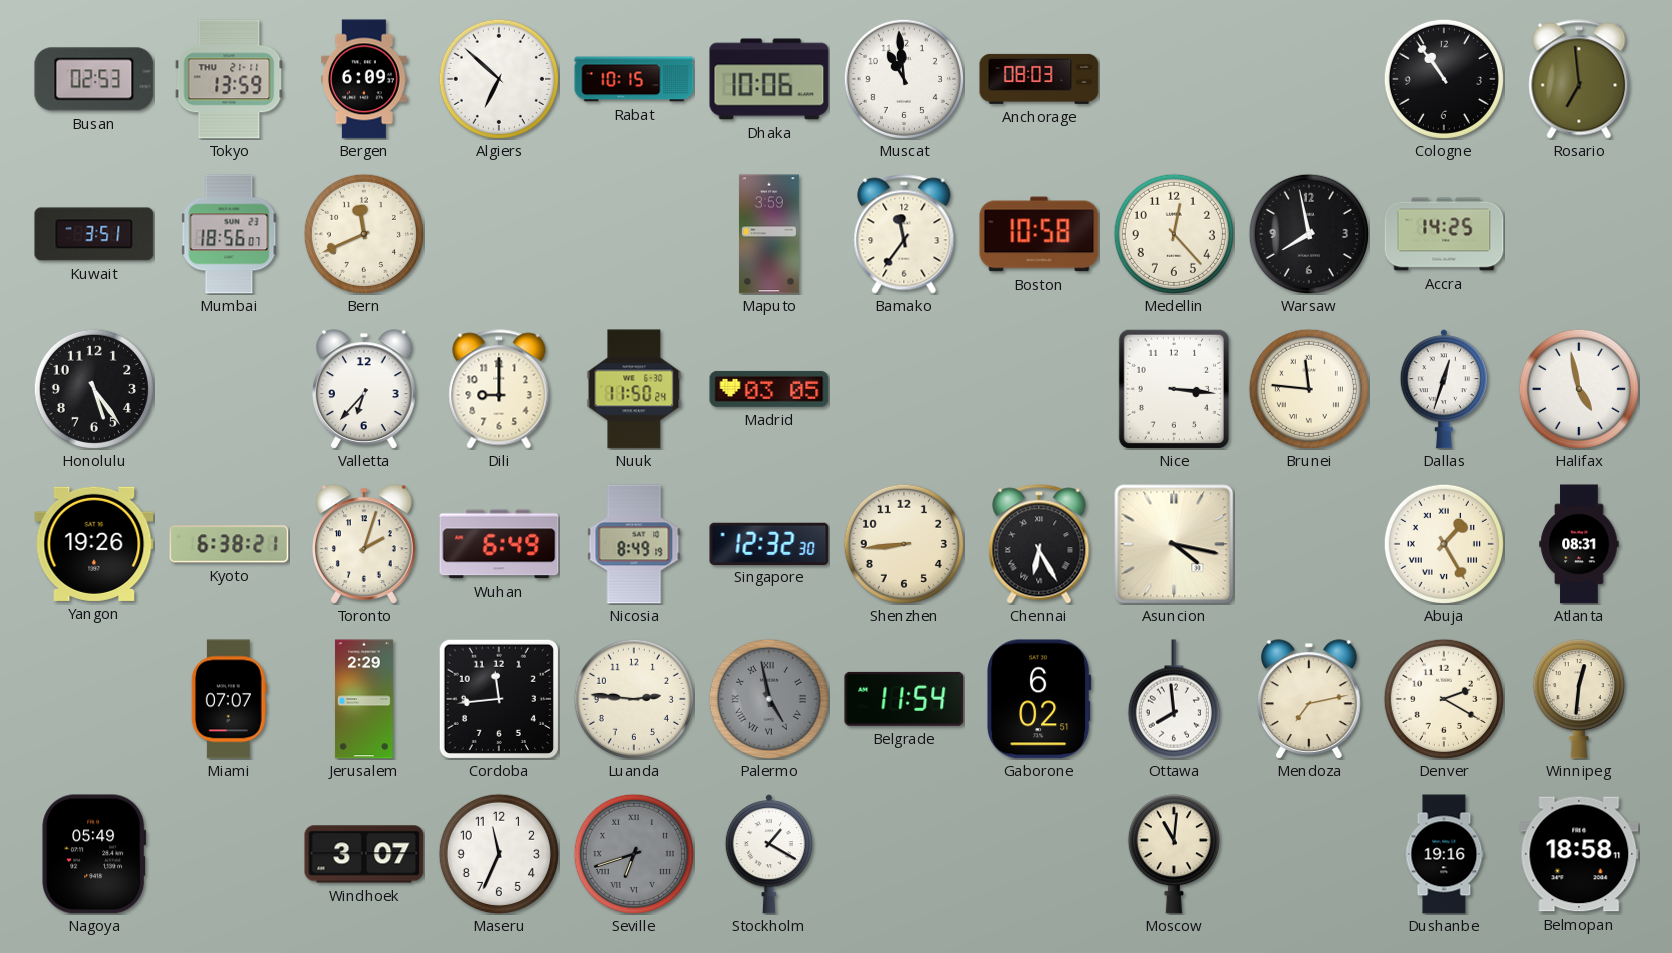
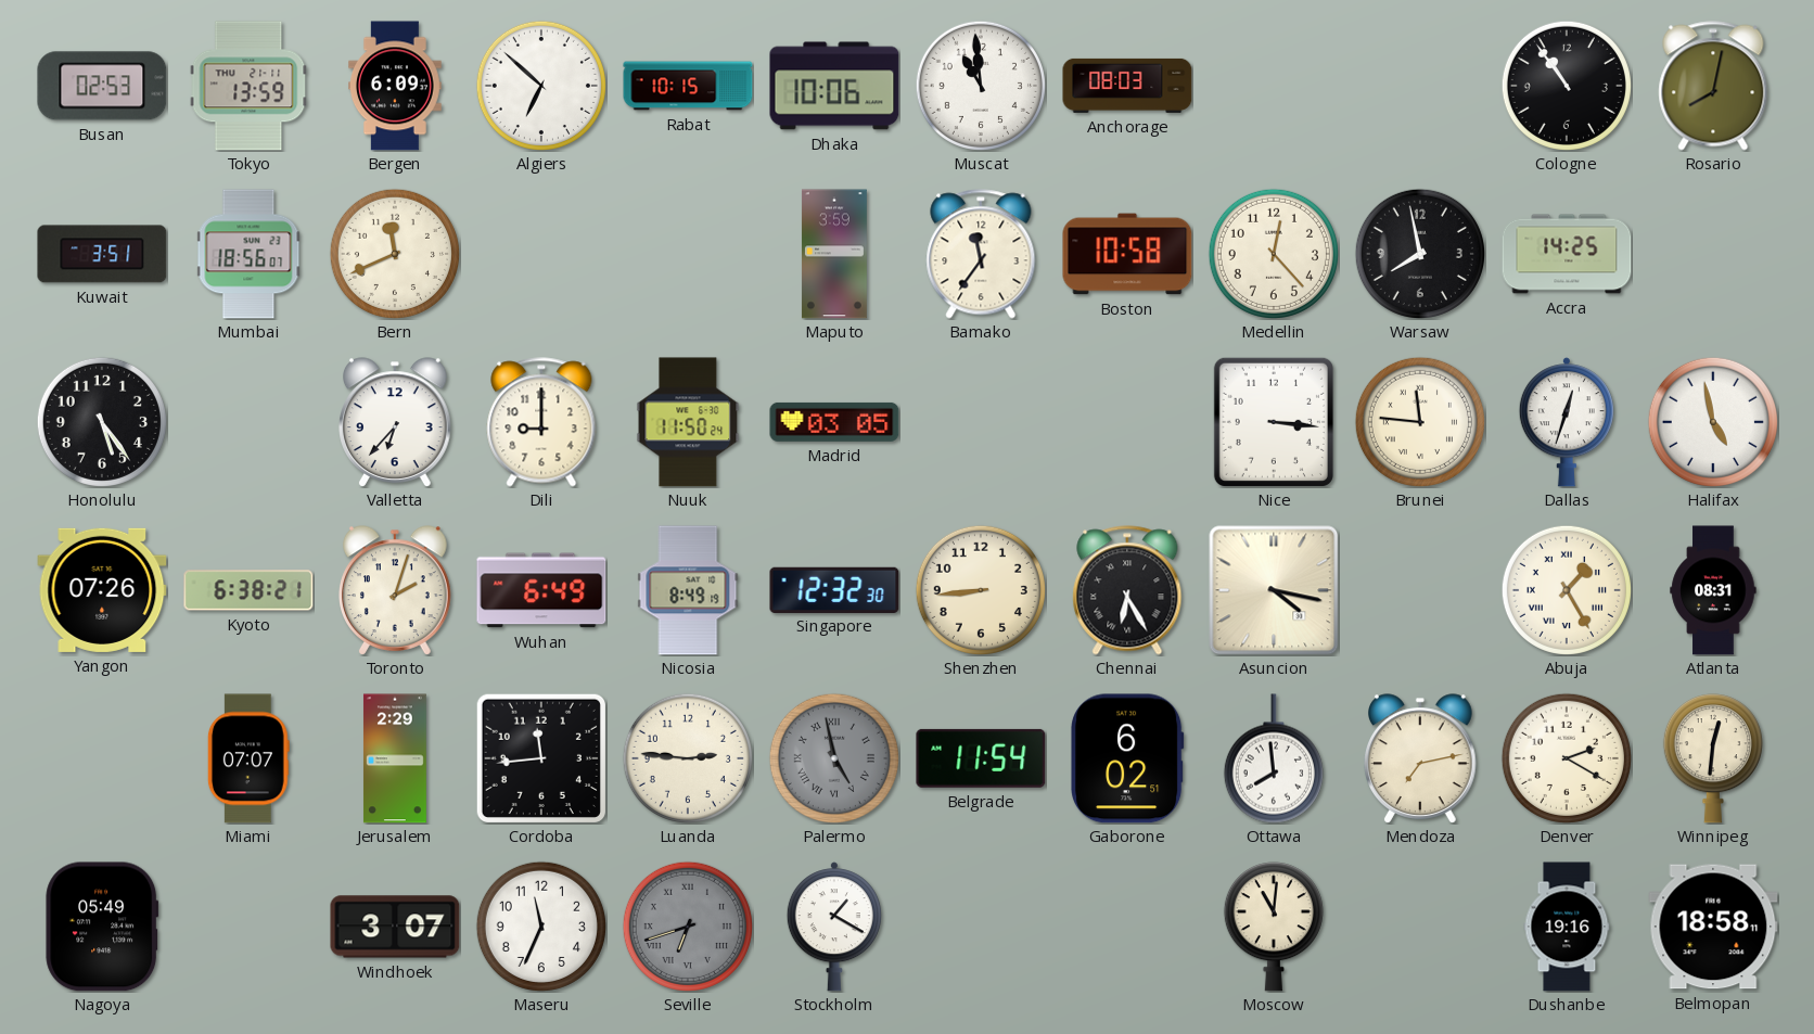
Rosario: 6:59 -> 8:02
Yangon: 19:26 -> 07:26
